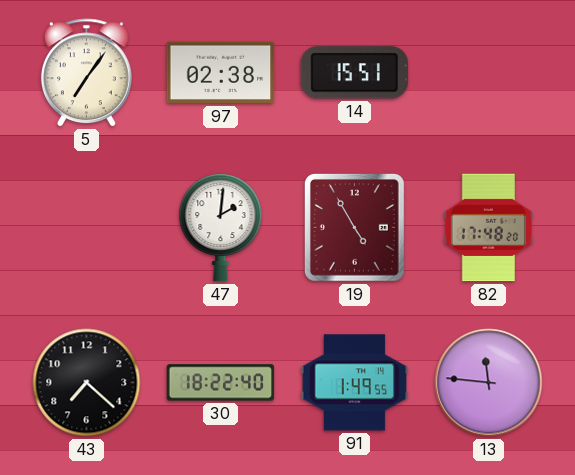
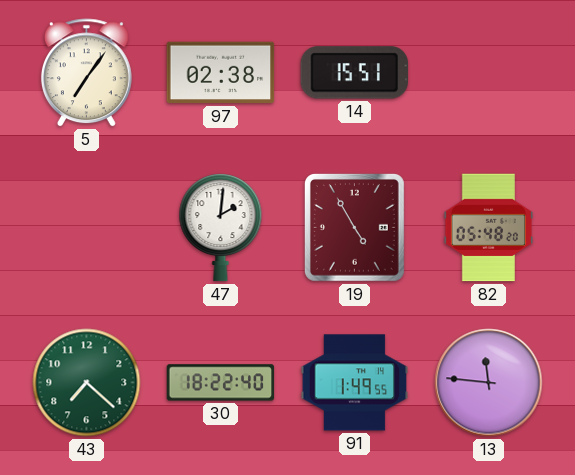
82: 17:48 -> 05:48
43 dial: black -> green
